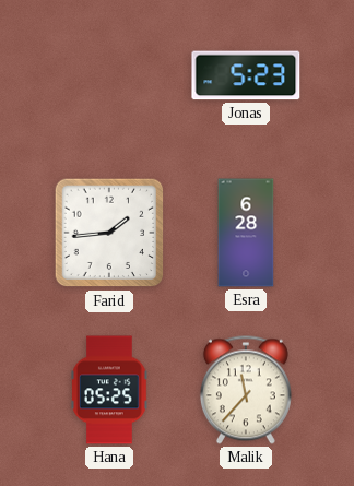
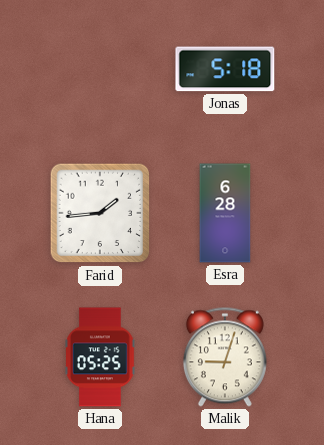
Jonas: 5:23 -> 5:18
Malik: 11:37 -> 9:03
